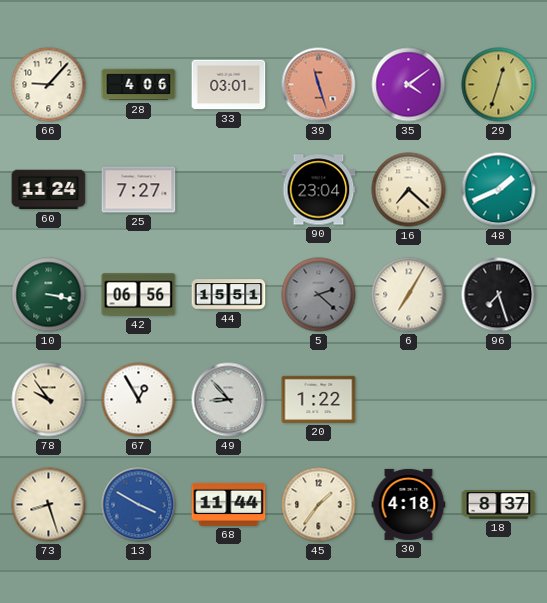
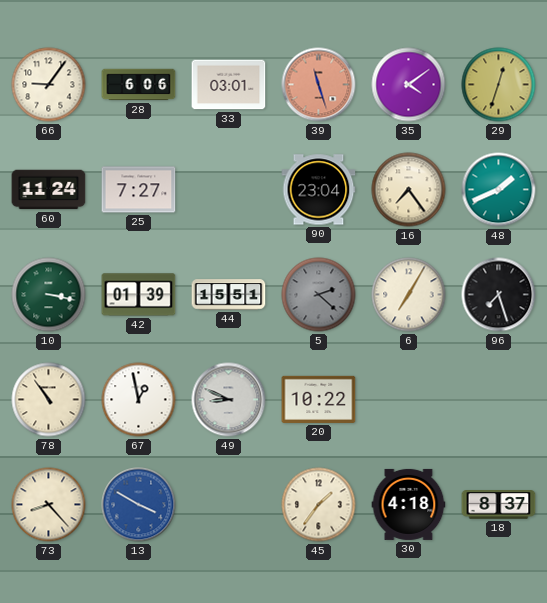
66: 9:07 -> 9:06
28: 4:06 -> 6:06
16: 7:22 -> 7:24
42: 06:56 -> 01:39
78: 9:54 -> 10:54
67: 12:55 -> 12:58
49: 8:53 -> 8:49
20: 1:22 -> 10:22
73: 8:27 -> 8:23
68: 11:44 -> none
